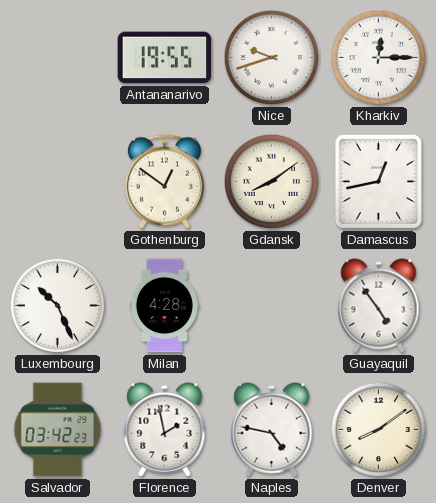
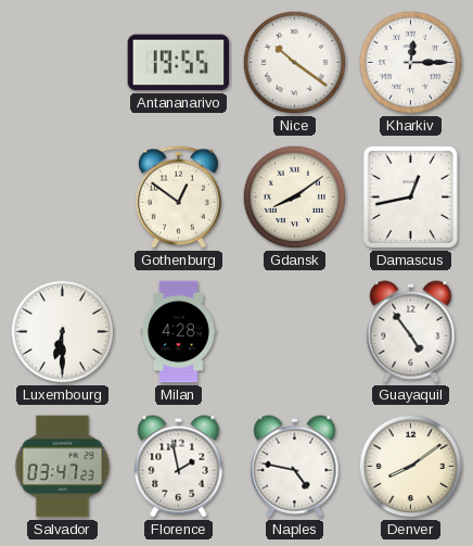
Nice: 9:42 -> 10:21
Luxembourg: 10:26 -> 6:30
Salvador: 03:42 -> 03:47
